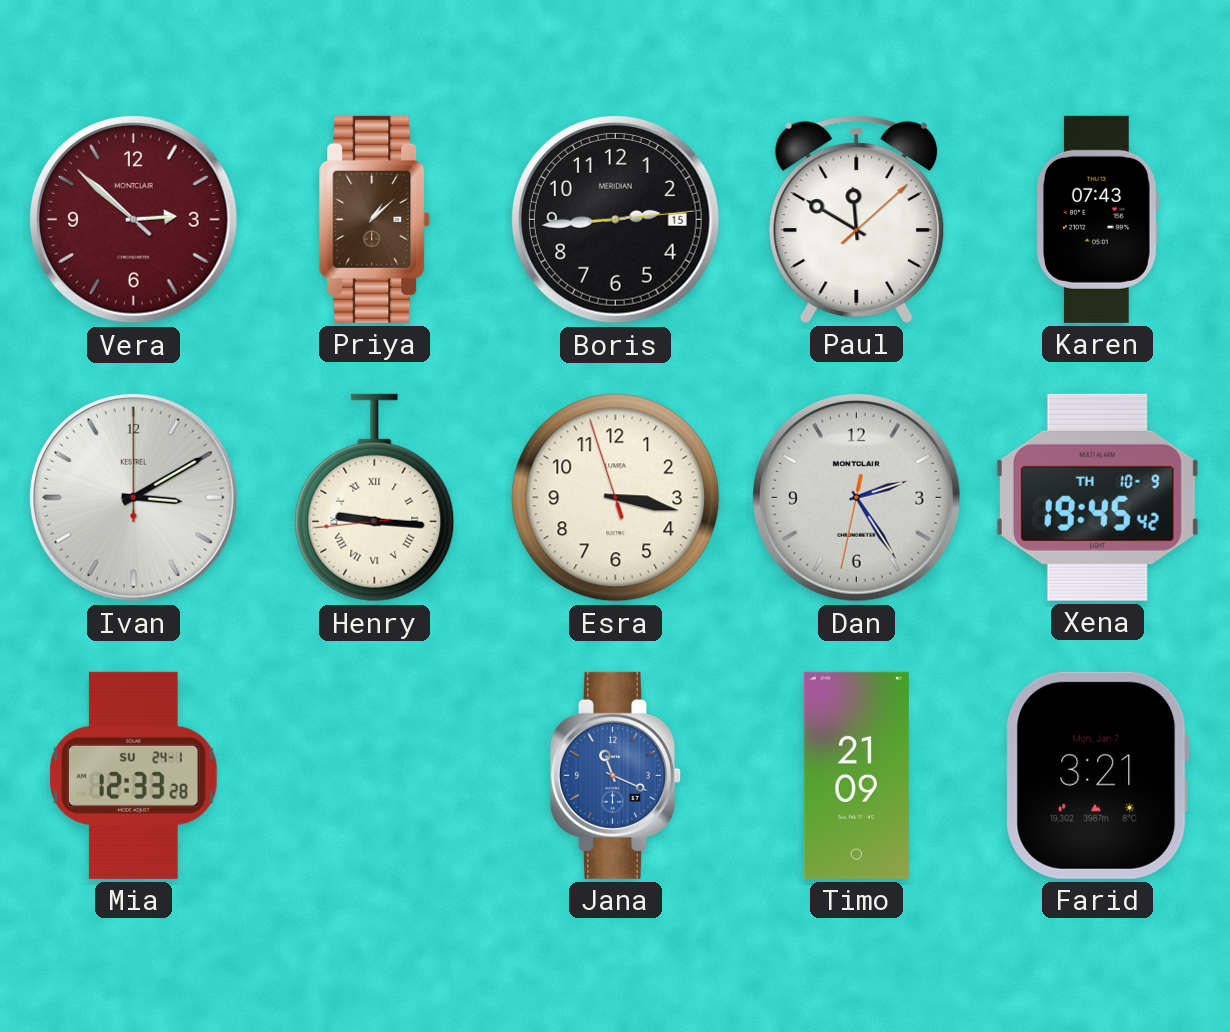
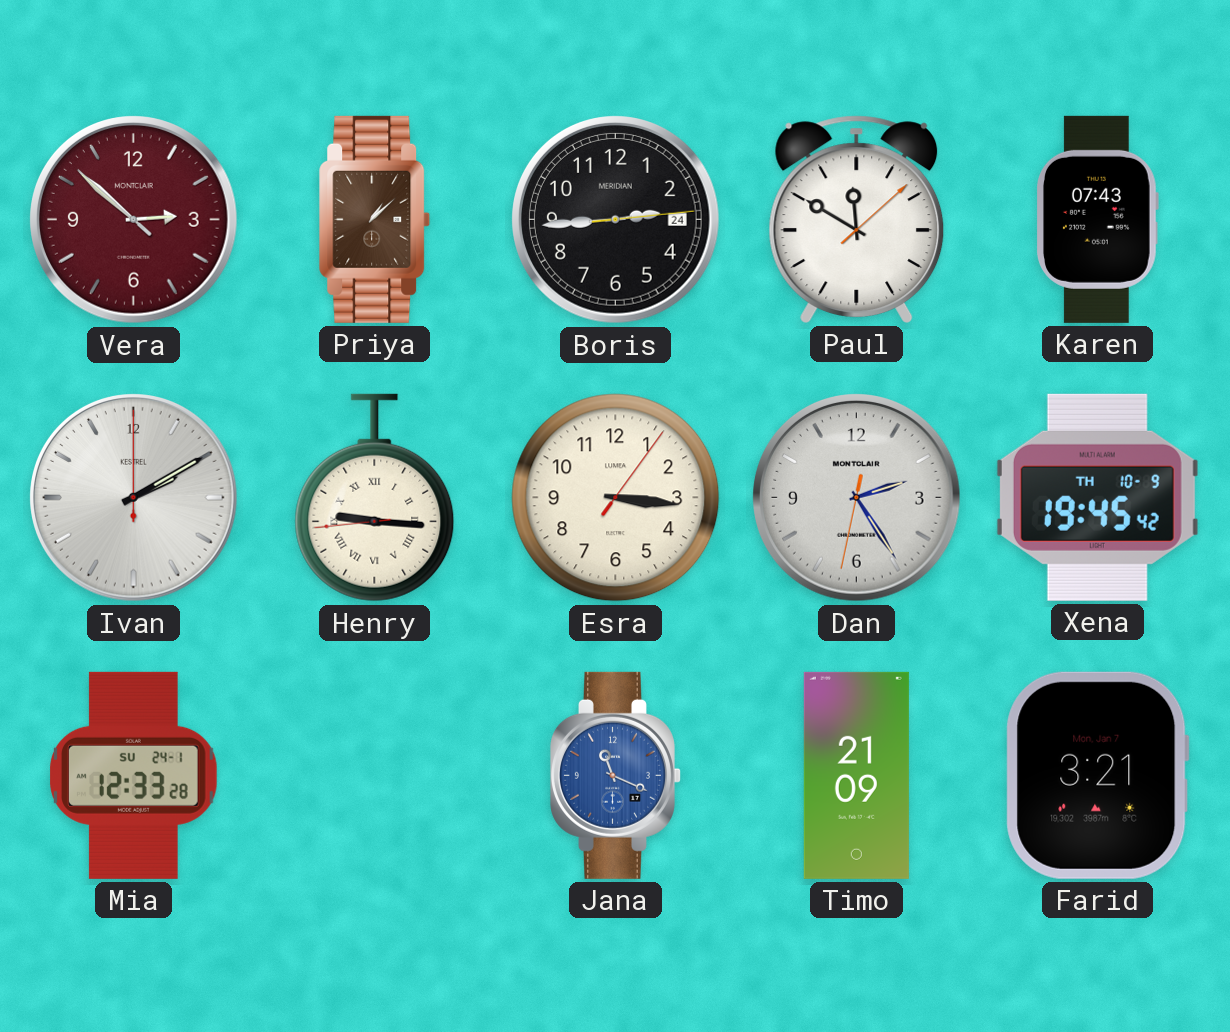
Boris date: 15 -> 24
Ivan: 3:10 -> 2:10
Esra: 3:16:57 -> 3:16:06
